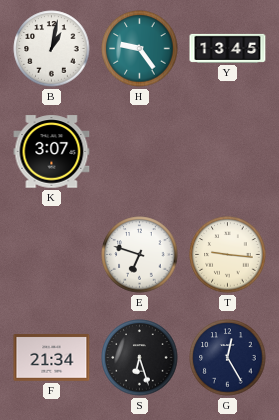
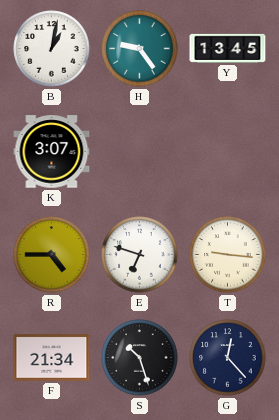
R: none -> 4:45
S: 6:27 -> 10:27
G: 12:25 -> 12:23
